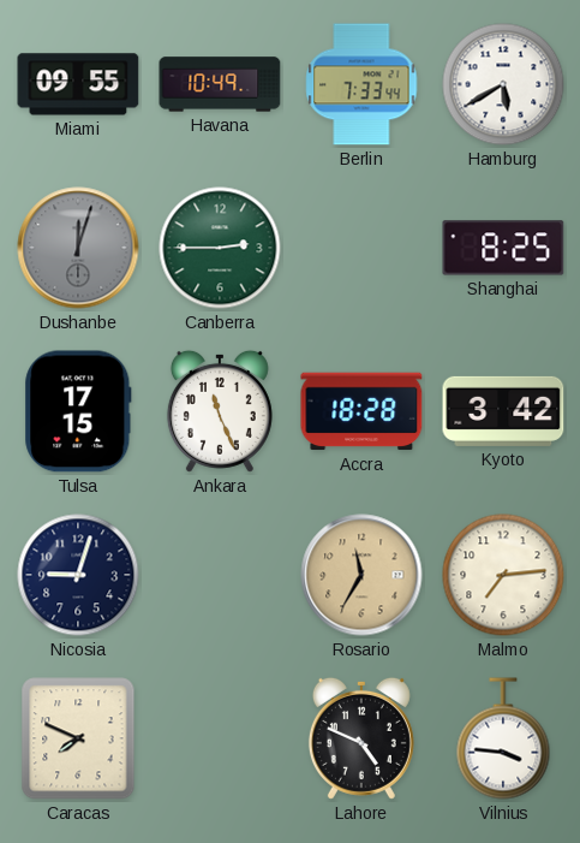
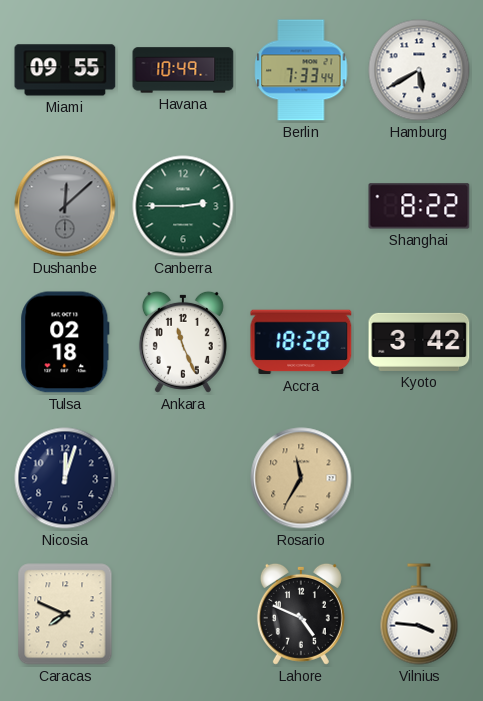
Dushanbe: 12:03 -> 12:08
Shanghai: 8:25 -> 8:22
Tulsa: 17:15 -> 02:18
Nicosia: 9:03 -> 12:03
Malmo: 7:14 -> none
